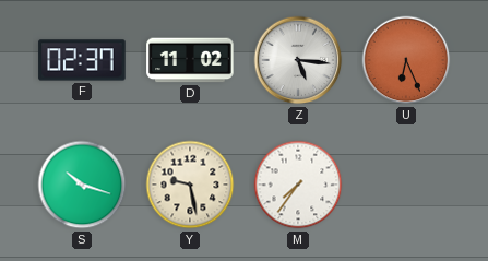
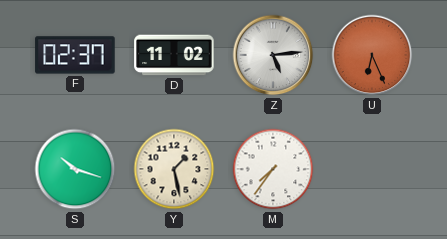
Z: 5:16 -> 5:14
Y: 9:28 -> 1:28
